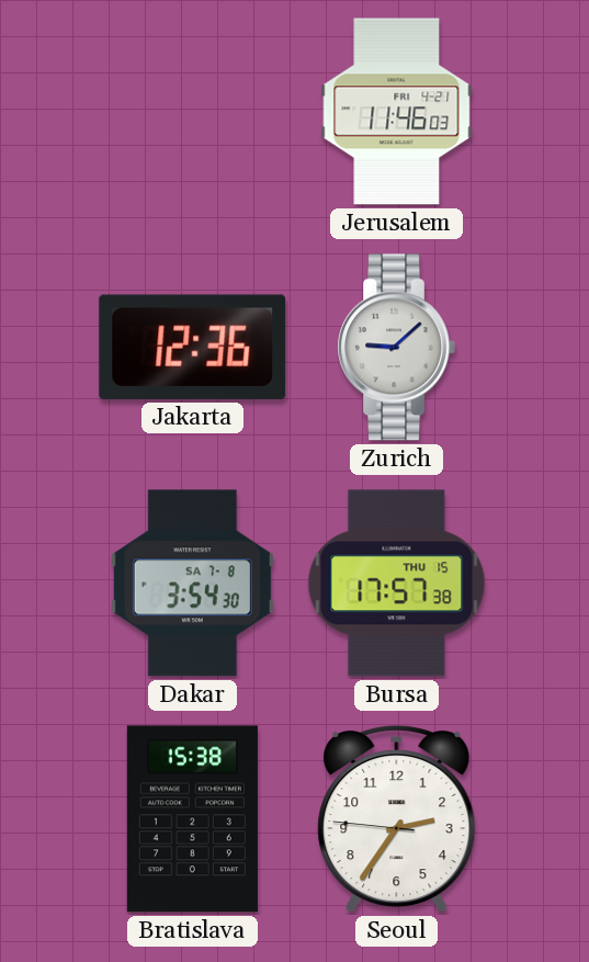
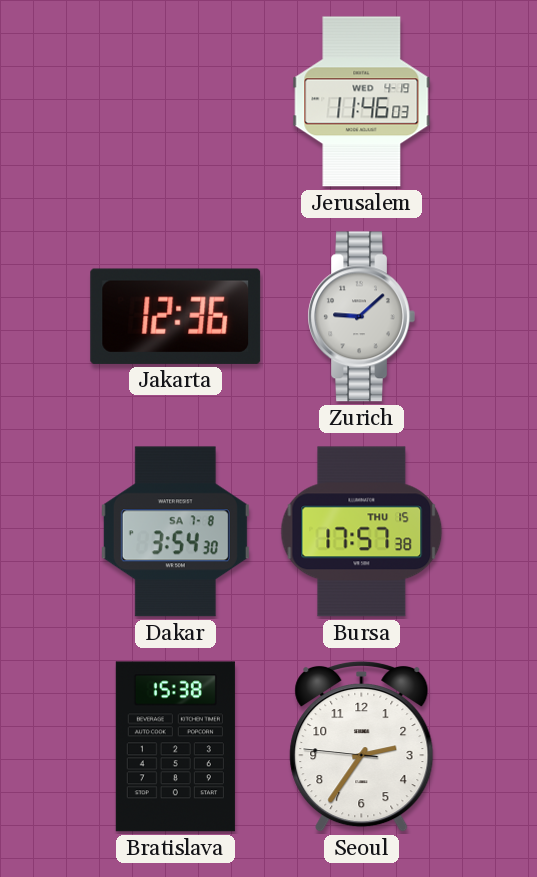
Jerusalem date: FRI 4-21 -> WED 4-19
